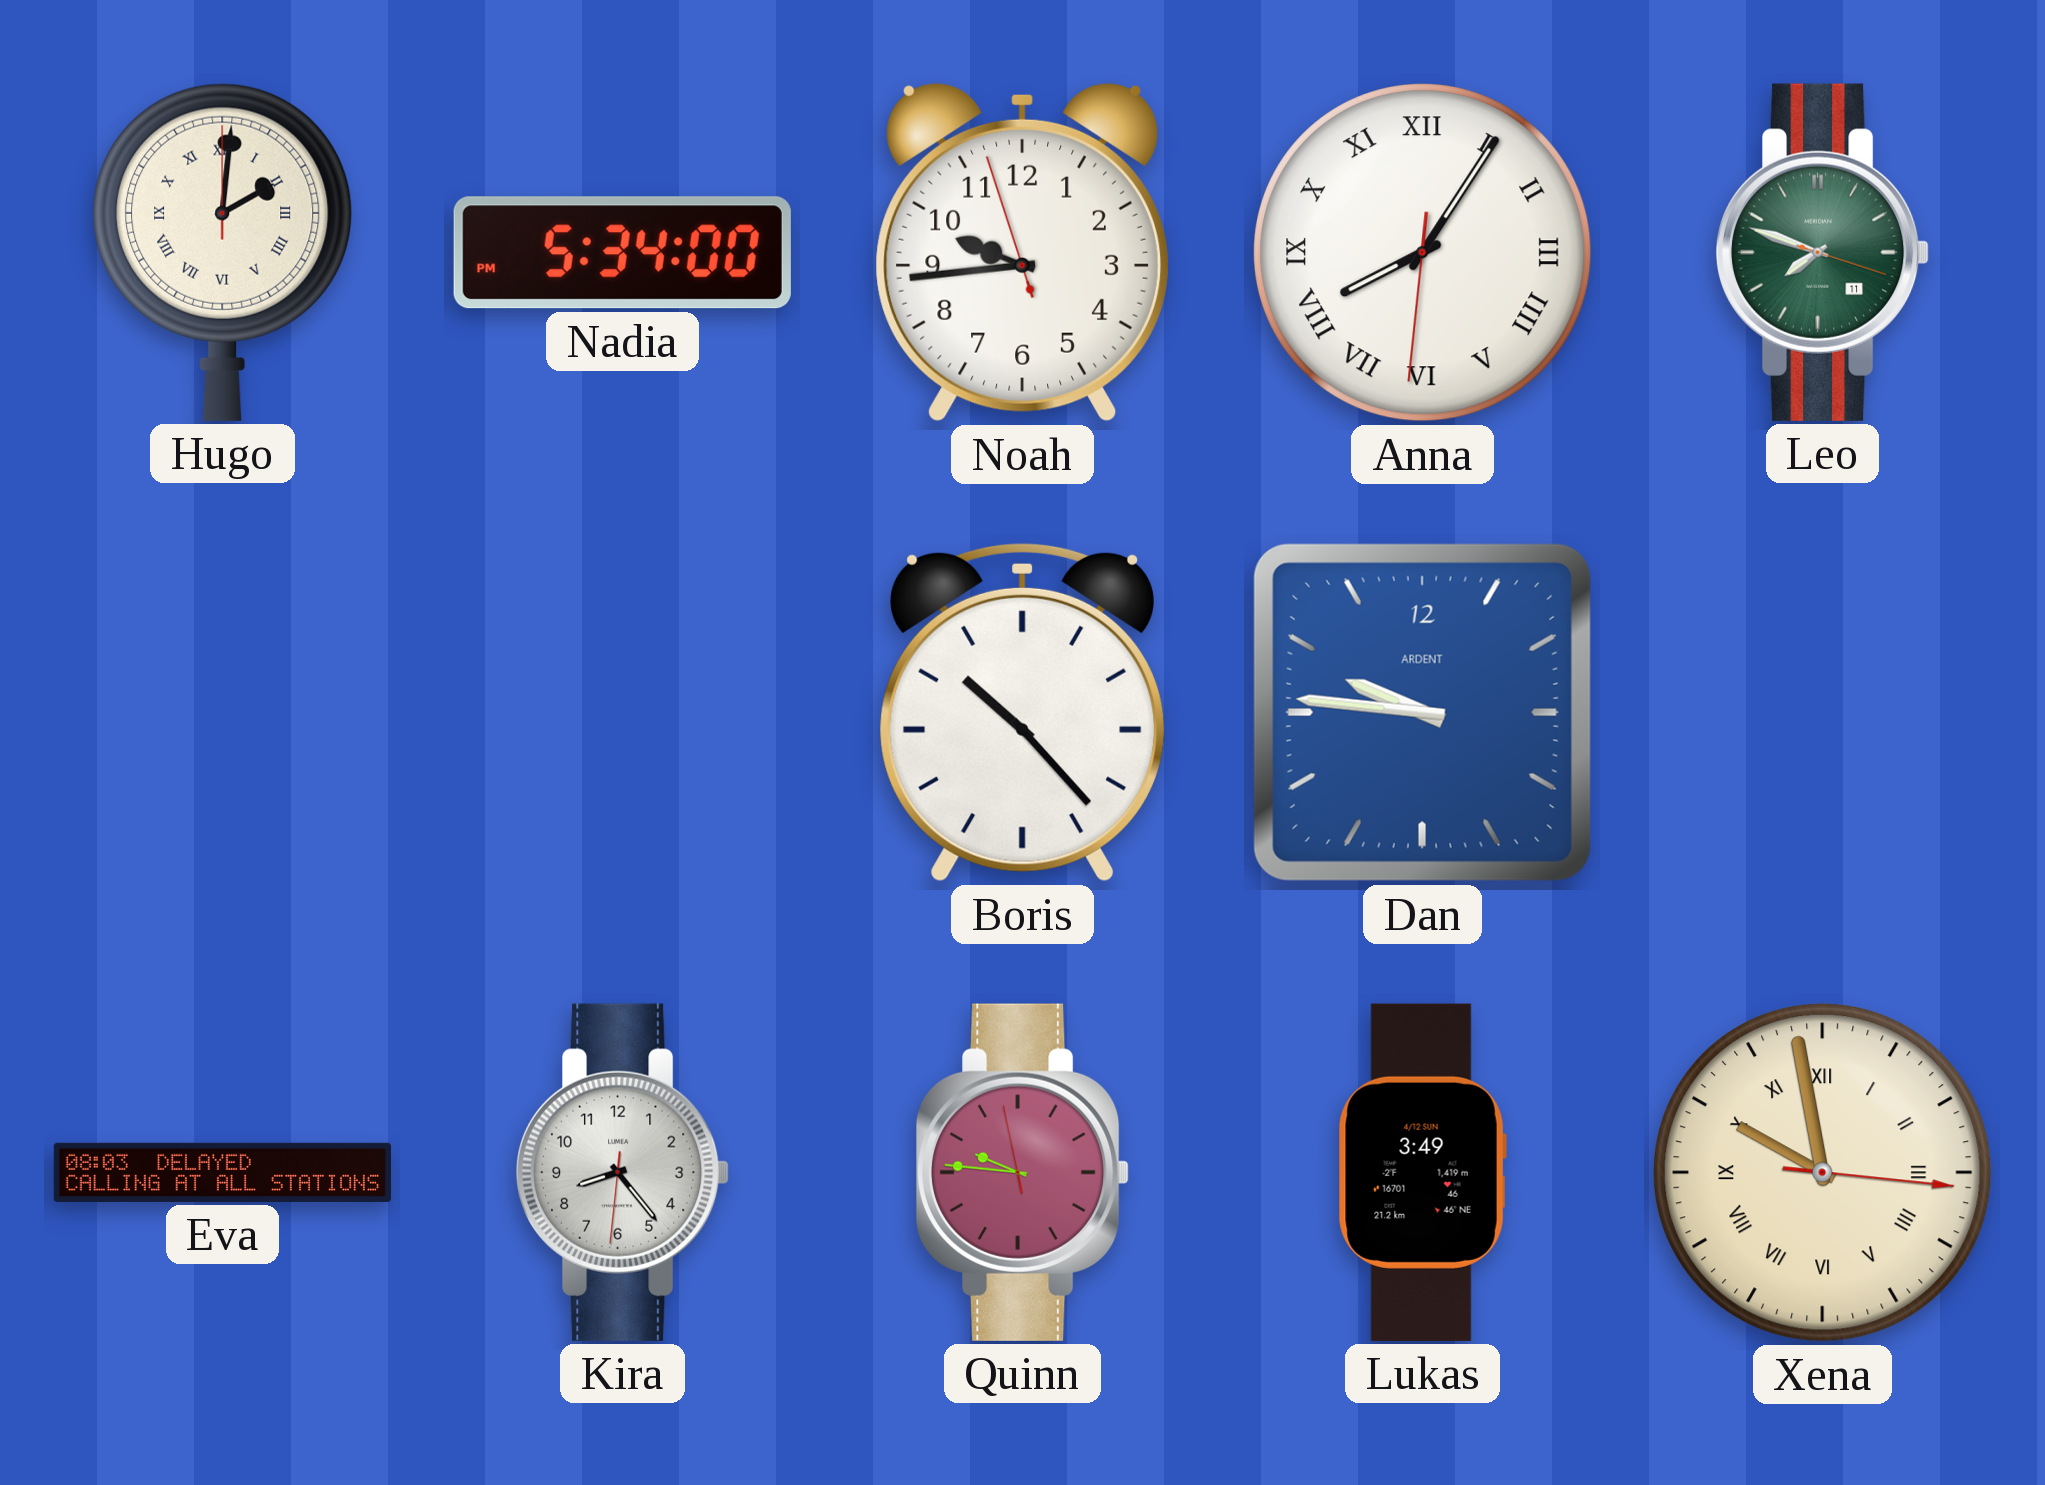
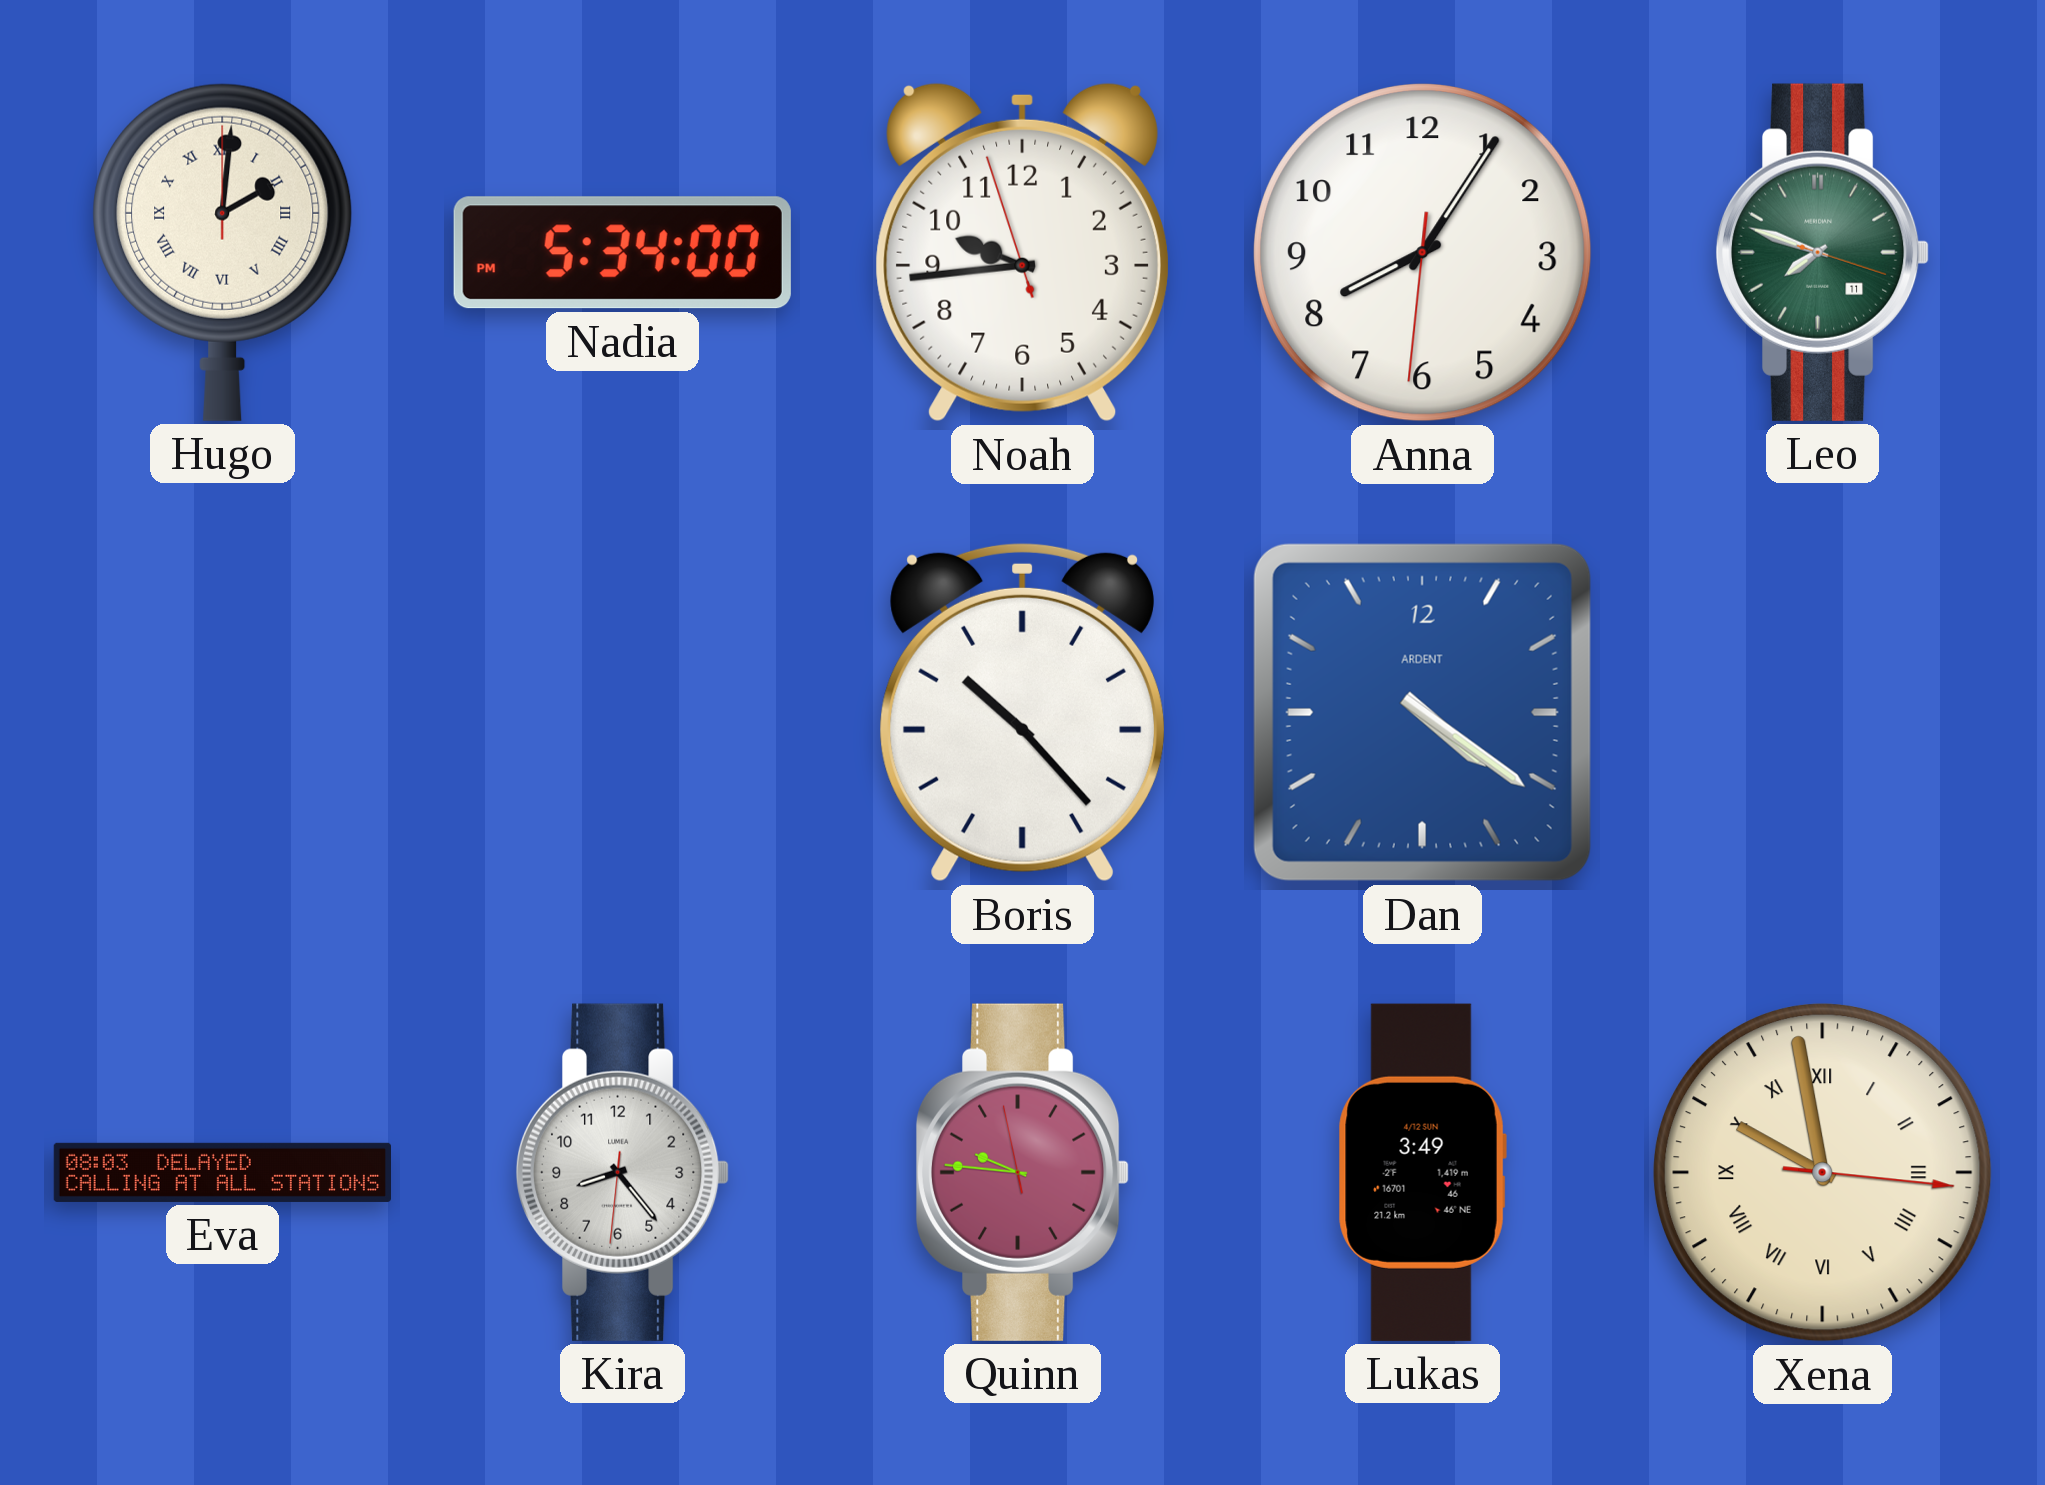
Anna numerals: Roman -> Arabic
Dan: 9:46 -> 4:21
